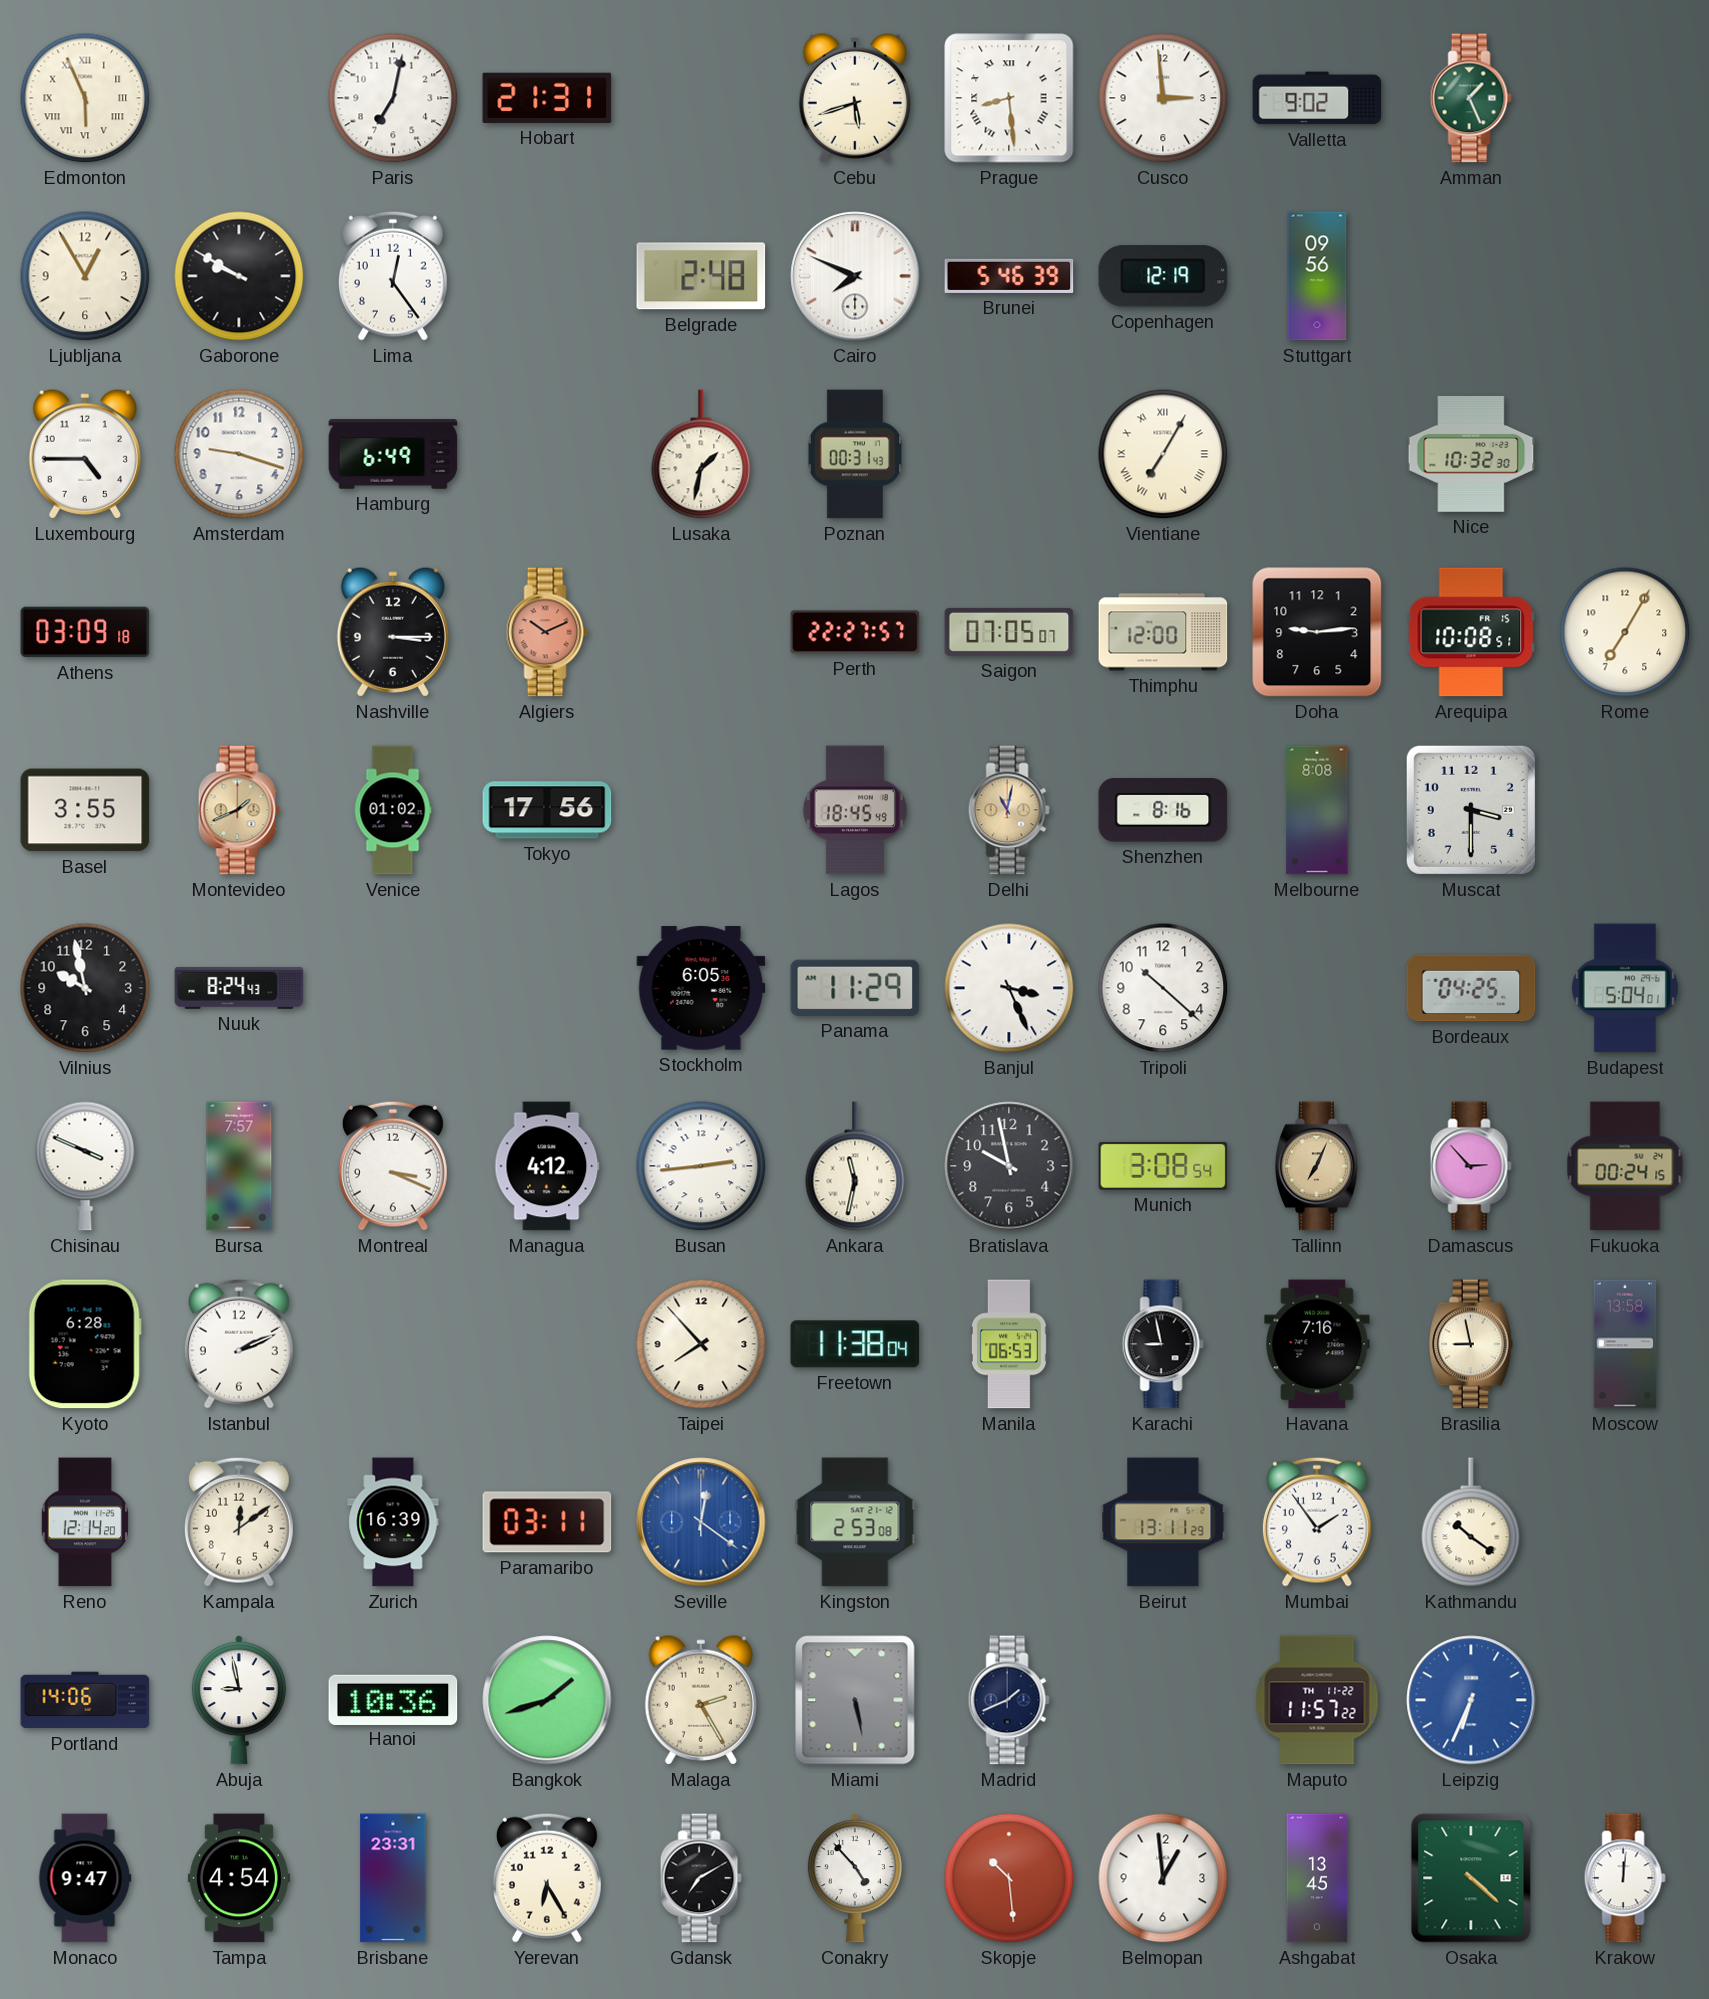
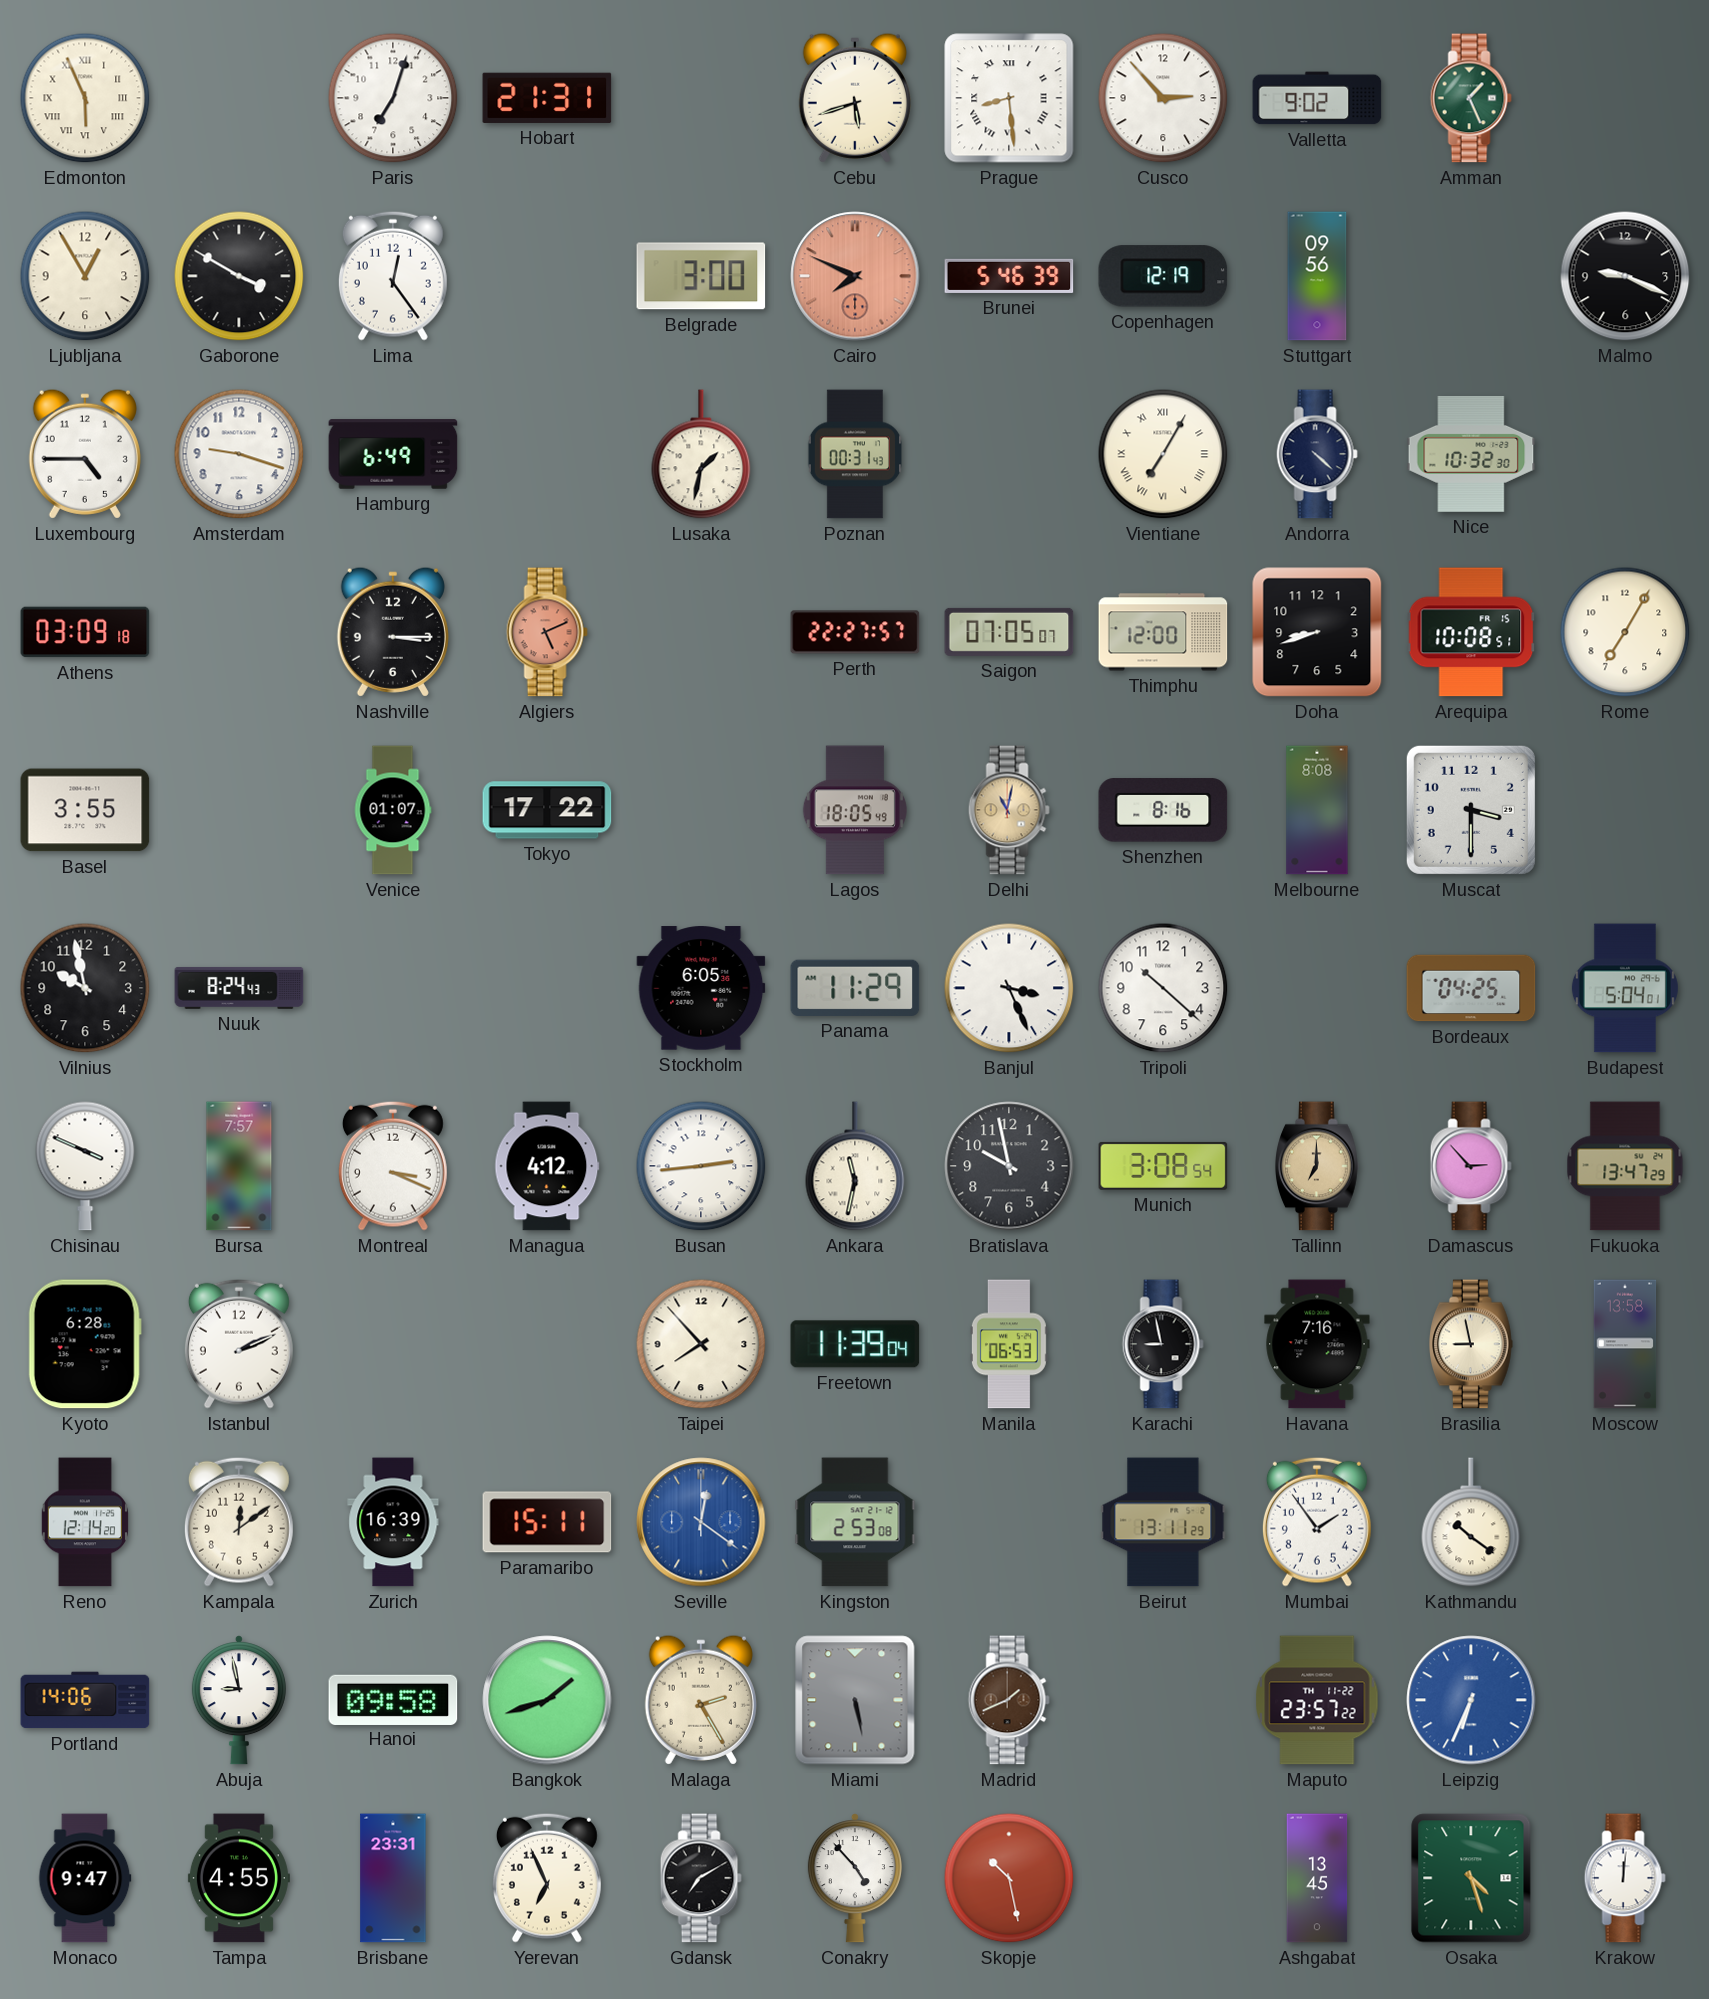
Paris: 7:02 -> 7:03
Cusco: 2:59 -> 2:53
Gaborone: 9:50 -> 3:50
Belgrade: 2:48 -> 3:00
Cairo dial: white -> salmon
Malmo: none -> 9:19
Andorra: none -> 4:22
Algiers: 10:11 -> 5:11
Doha: 9:14 -> 8:42
Montevideo: 1:41 -> none
Venice: 01:02 -> 01:07
Tokyo: 17:56 -> 17:22
Lagos: 18:45 -> 18:05
Tallinn: 7:04 -> 7:00
Fukuoka: 00:24 -> 13:47
Freetown: 11:38 -> 11:39
Paramaribo: 03:11 -> 15:11
Hanoi: 10:36 -> 09:58
Madrid dial: navy -> brown
Maputo: 11:57 -> 23:57
Tampa: 4:54 -> 4:55
Yerevan: 6:25 -> 6:56
Skopje: 10:29 -> 10:28
Belmopan: 12:59 -> none
Osaka: 4:22 -> 4:27
